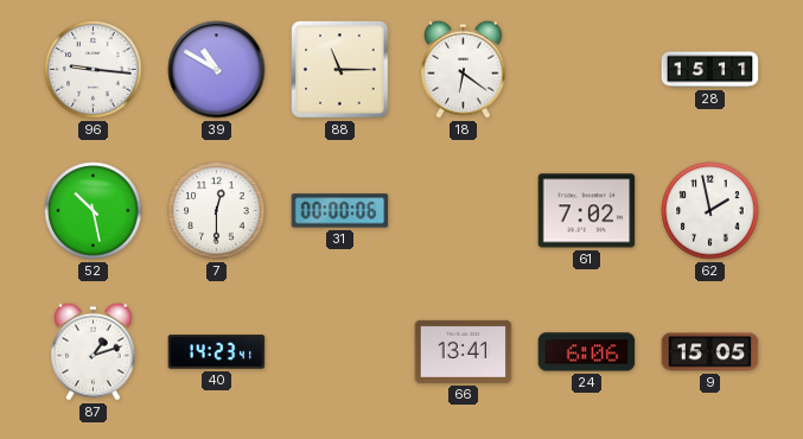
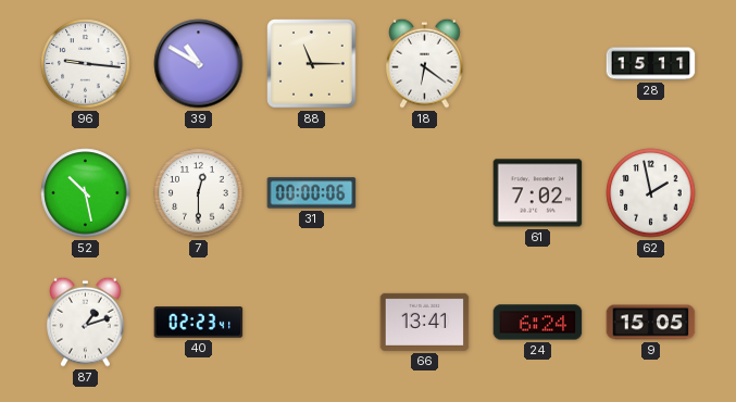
40: 14:23 -> 02:23
24: 6:06 -> 6:24
